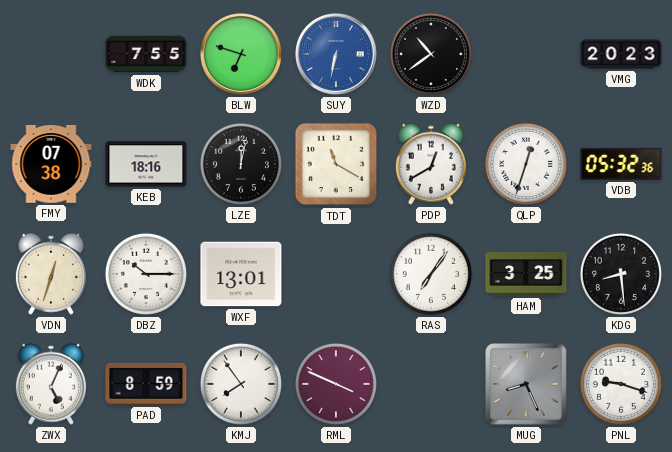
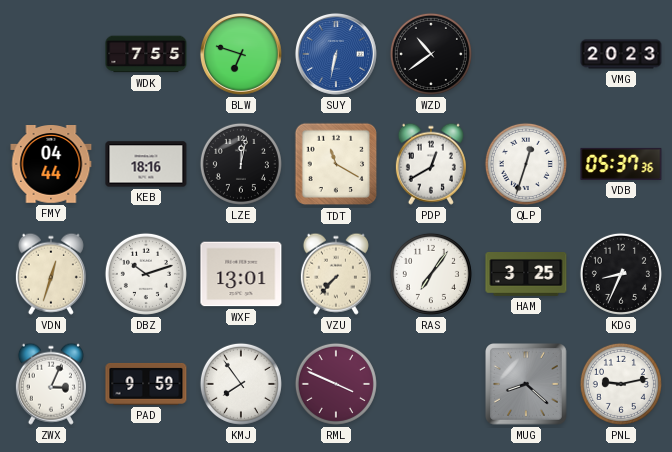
FMY: 07:38 -> 04:44
VDB: 05:32 -> 05:37
DBZ: 10:15 -> 10:12
VZU: none -> 7:37
KDG: 8:29 -> 8:34
ZWX: 5:04 -> 3:04
PAD: 8:59 -> 9:59
MUG: 8:26 -> 8:22
PNL: 9:18 -> 9:13
